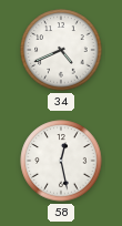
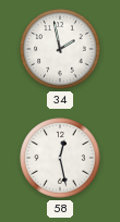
34: 4:41 -> 1:58
